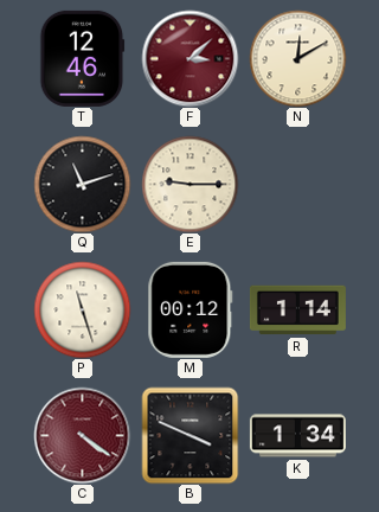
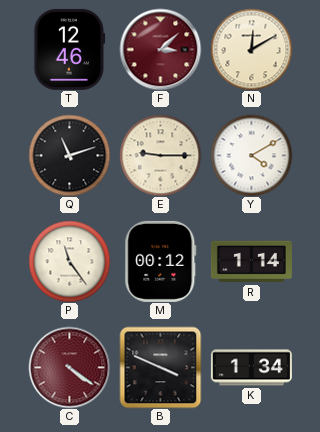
Y: none -> 4:10
P: 11:27 -> 11:24
